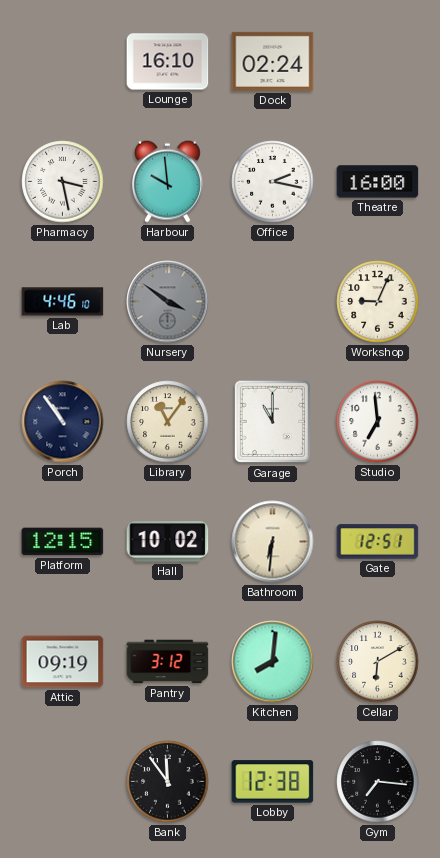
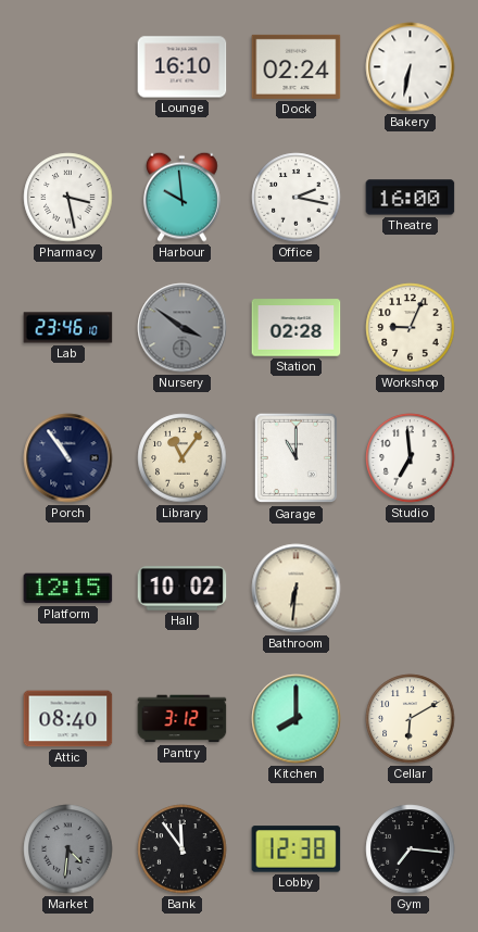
Bakery: none -> 6:32
Lab: 4:46 -> 23:46
Station: none -> 02:28
Gate: 12:51 -> none
Attic: 09:19 -> 08:40
Kitchen: 8:01 -> 8:00
Market: none -> 4:31
